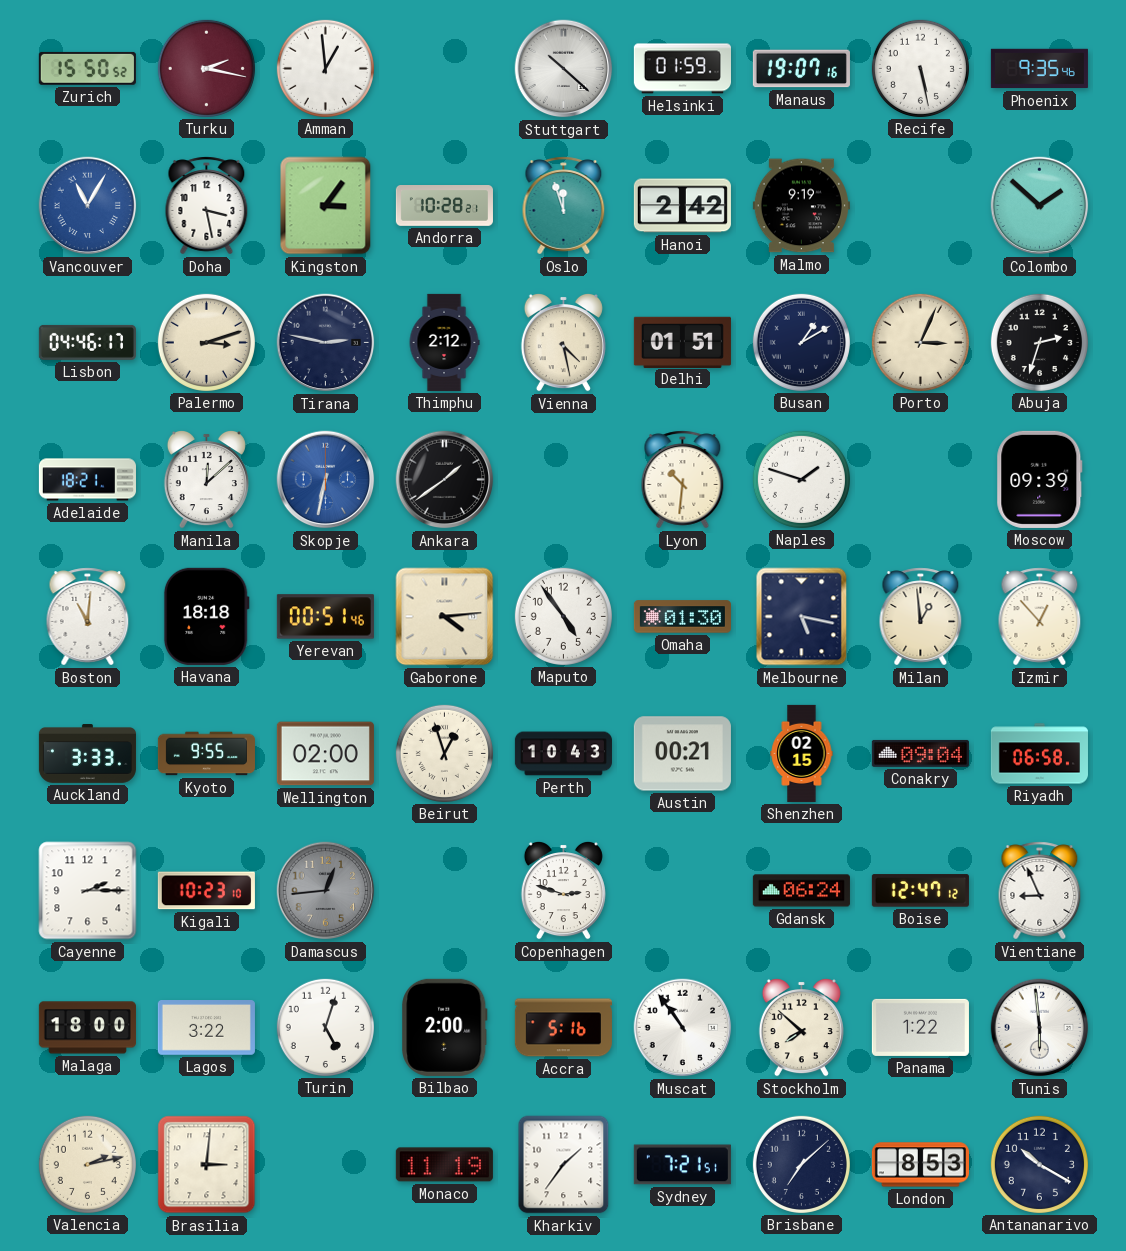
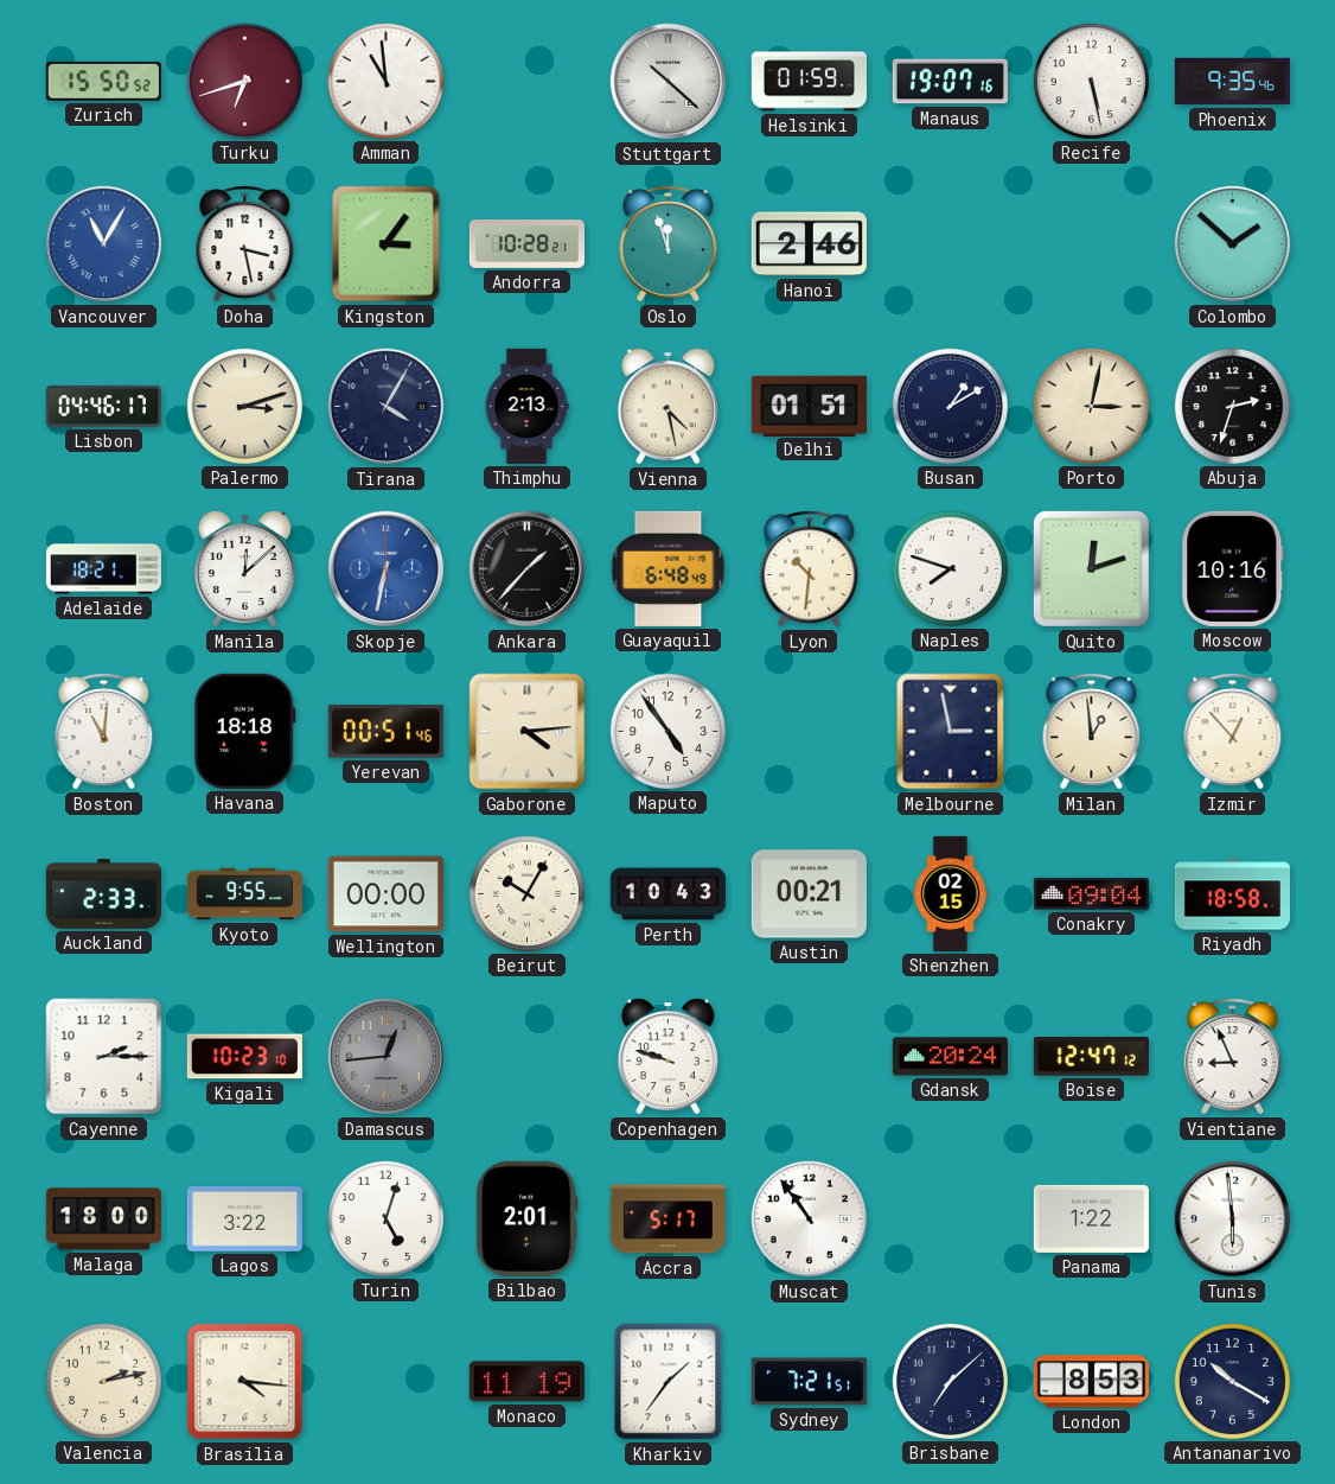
Turku: 2:17 -> 6:42
Amman: 12:59 -> 10:59
Hanoi: 2:42 -> 2:46
Malmo: 9:19 -> none
Tirana: 2:47 -> 4:05
Thimphu: 2:12 -> 2:13
Porto: 3:04 -> 3:02
Ankara: 1:39 -> 1:37
Guayaquil: none -> 6:48
Naples: 1:48 -> 7:48
Quito: none -> 12:12
Moscow: 09:39 -> 10:16
Omaha: 01:30 -> none
Melbourne: 5:17 -> 2:58
Auckland: 3:33 -> 2:33
Wellington: 02:00 -> 00:00
Beirut: 12:57 -> 10:05
Riyadh: 06:58 -> 18:58
Copenhagen: 2:48 -> 9:48
Gdansk: 06:24 -> 20:24
Bilbao: 2:00 -> 2:01
Accra: 5:16 -> 5:17
Stockholm: 7:52 -> none
Brasilia: 3:01 -> 4:16
